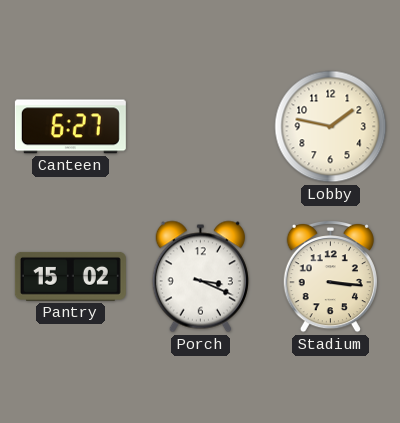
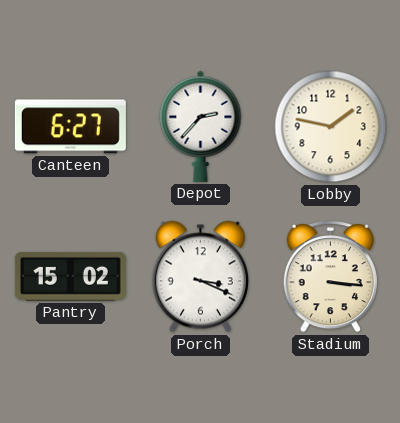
Depot: none -> 2:37
